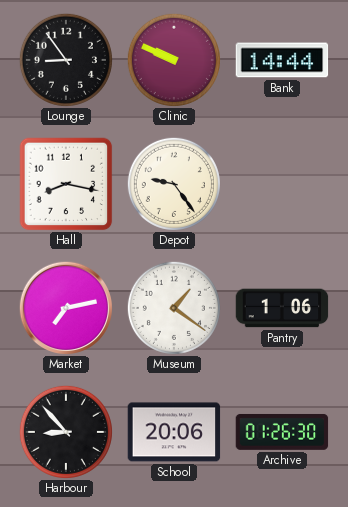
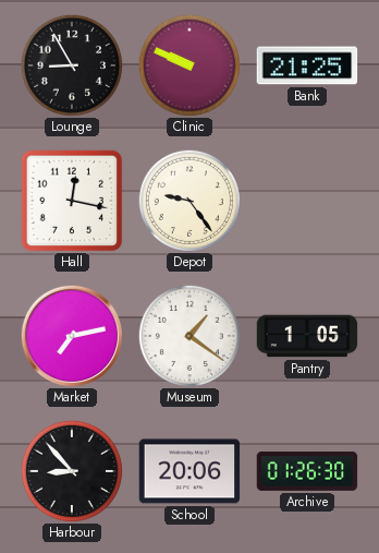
Lounge: 8:54 -> 8:55
Bank: 14:44 -> 21:25
Hall: 8:17 -> 12:17
Pantry: 1:06 -> 1:05
